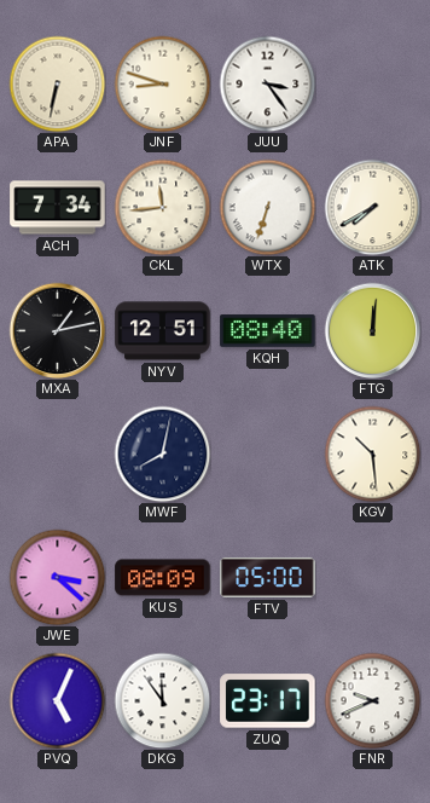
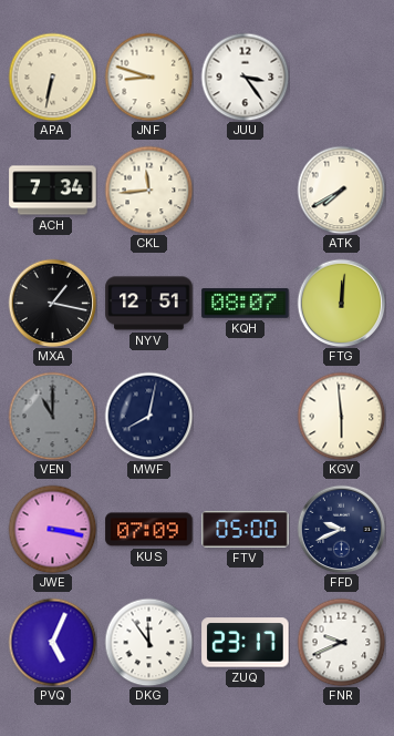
WTX: 6:33 -> none
MXA: 1:13 -> 1:17
KQH: 08:40 -> 08:07
VEN: none -> 11:00
KGV: 10:29 -> 5:59
JWE: 3:22 -> 3:17
KUS: 08:09 -> 07:09
FFD: none -> 9:41
